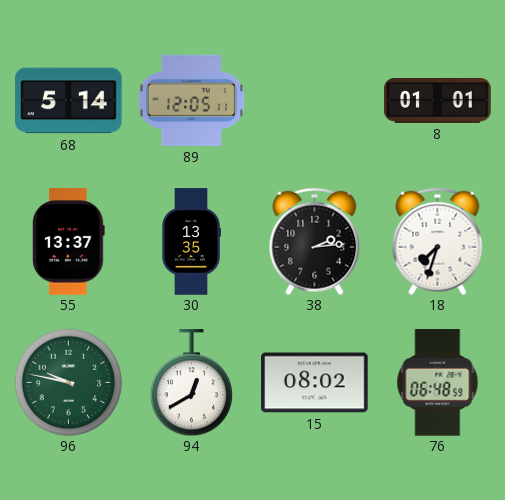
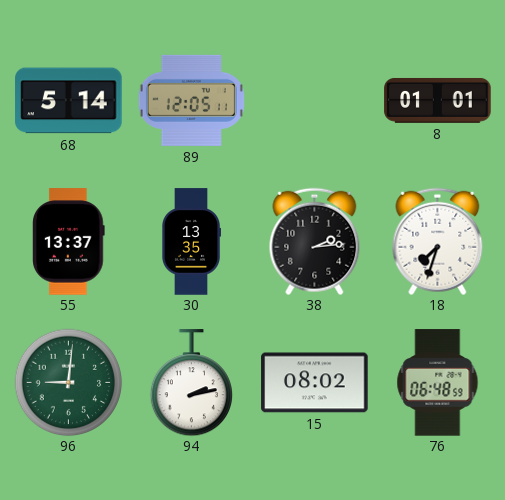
96: 9:47 -> 9:01
94: 12:40 -> 2:13
